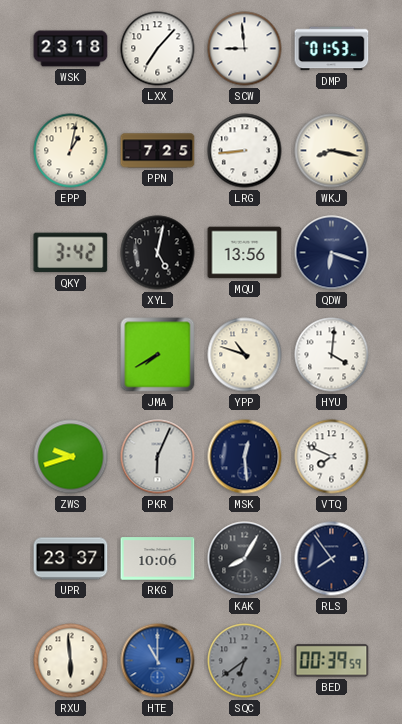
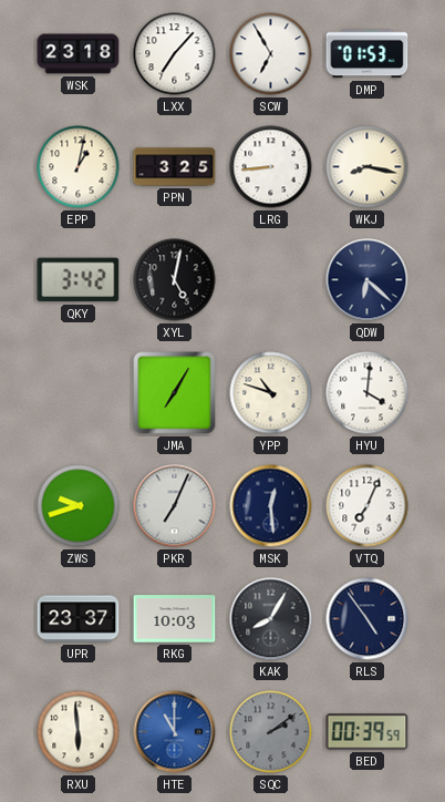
SCW: 8:59 -> 6:55
PPN: 7:25 -> 3:25
MQU: 13:56 -> none
QDW: 6:18 -> 6:22
JMA: 7:40 -> 7:05
PKR: 6:04 -> 7:04
VTQ: 7:49 -> 7:04
RKG: 10:06 -> 10:03
RLS: 7:54 -> 4:54
SQC: 6:39 -> 2:09
